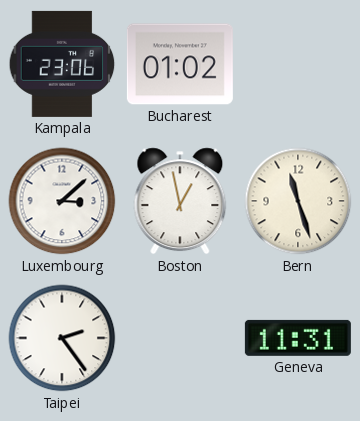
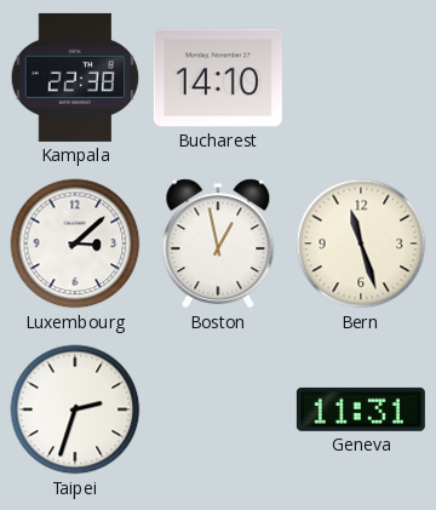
Kampala: 23:06 -> 22:38
Bucharest: 01:02 -> 14:10
Taipei: 2:24 -> 2:33
